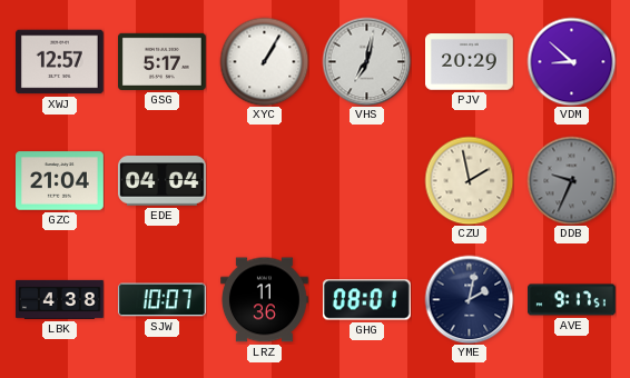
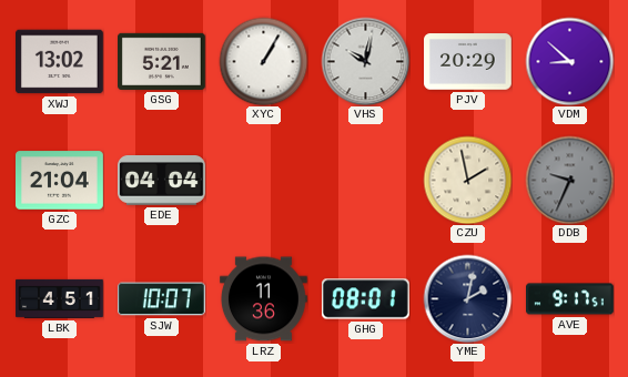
XWJ: 12:57 -> 13:02
GSG: 5:17 -> 5:21
VHS: 7:02 -> 10:02
LBK: 4:38 -> 4:51
